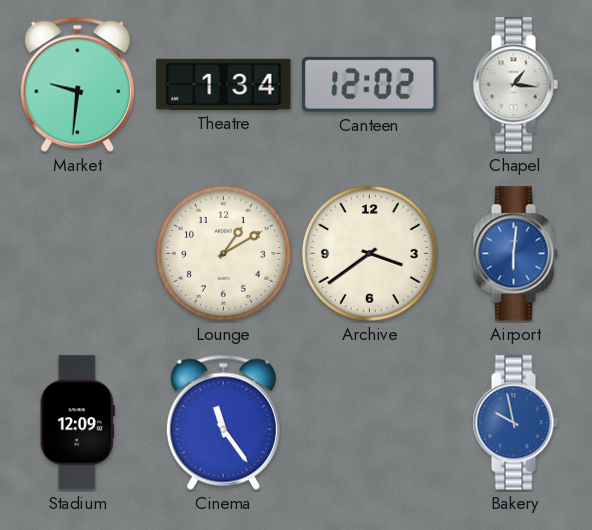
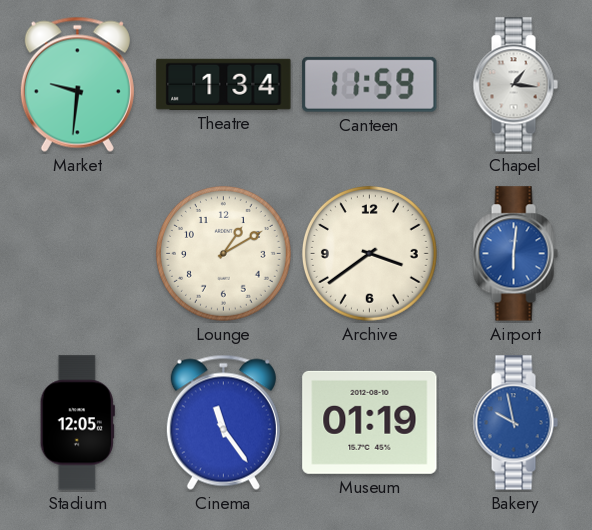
Canteen: 12:02 -> 11:59
Stadium: 12:09 -> 12:05
Museum: none -> 01:19
